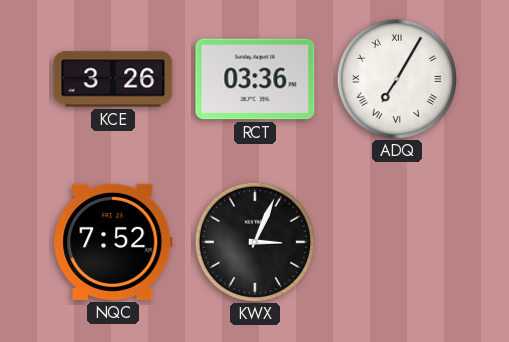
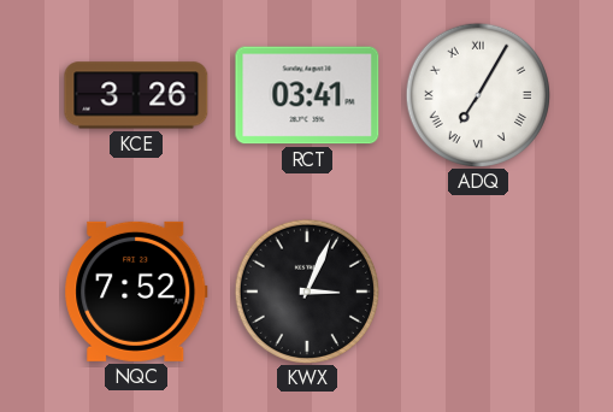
RCT: 03:36 -> 03:41
